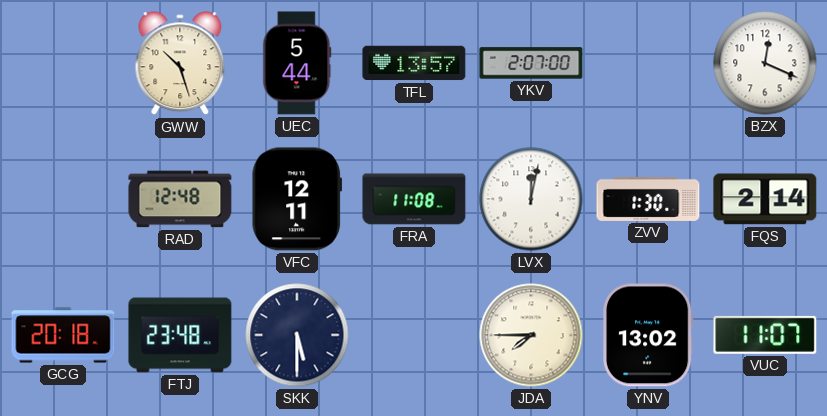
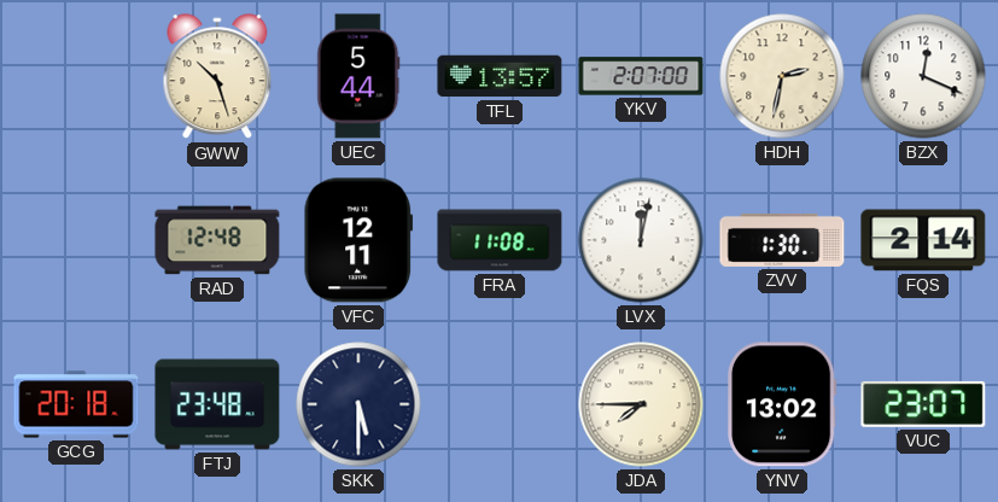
HDH: none -> 2:32
VUC: 11:07 -> 23:07
